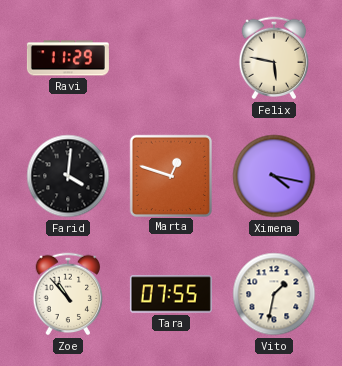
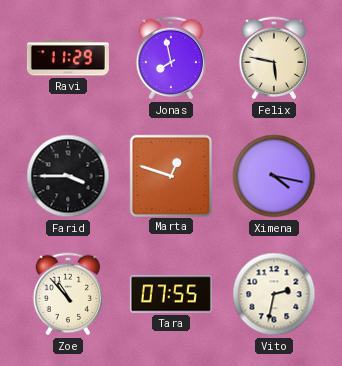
Jonas: none -> 7:58
Farid: 4:01 -> 3:45
Vito: 1:32 -> 2:32
